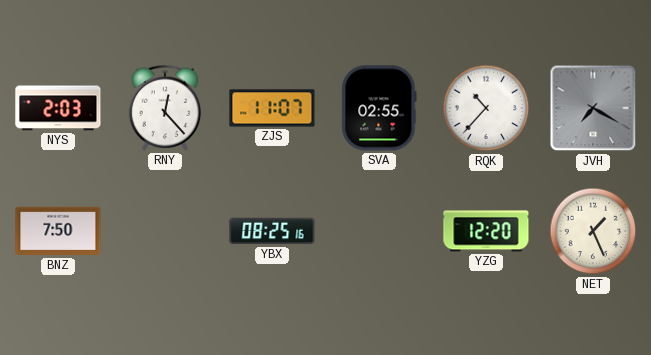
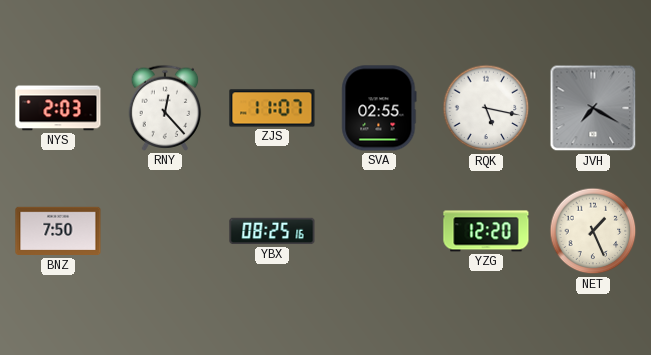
RQK: 10:37 -> 5:17
